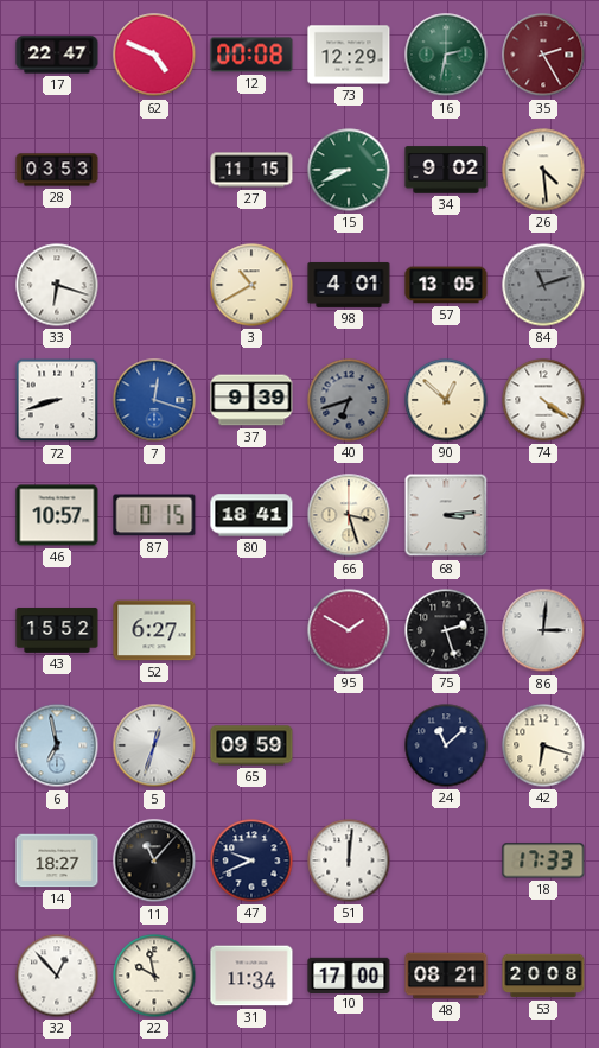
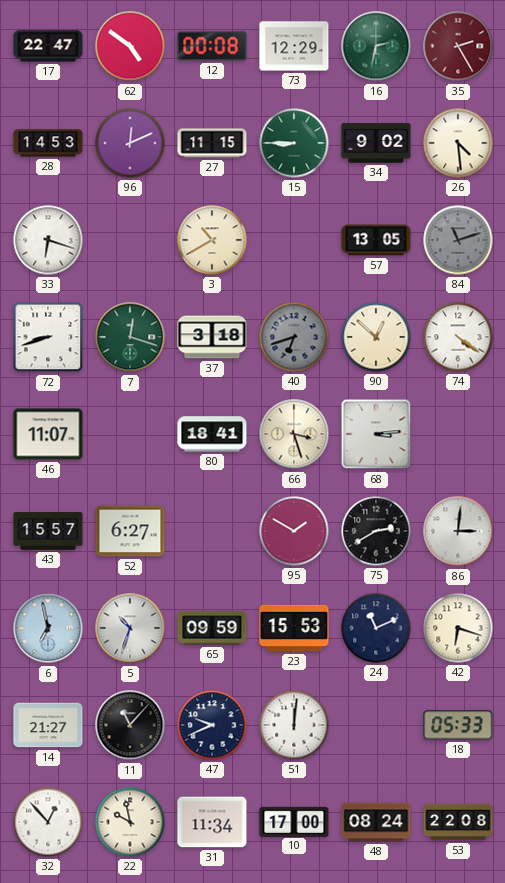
62: 4:49 -> 4:51
28: 03:53 -> 14:53
96: none -> 12:11
15: 8:41 -> 8:45
98: 4:01 -> none
7 dial: blue -> green
37: 9:39 -> 3:18
46: 10:57 -> 11:07
87: 0:15 -> none
43: 15:52 -> 15:57
75: 2:27 -> 2:40
5: 12:33 -> 10:33
23: none -> 15:53
24: 11:08 -> 11:11
14: 18:27 -> 21:27
18: 17:33 -> 05:33
48: 08:21 -> 08:24
53: 20:08 -> 22:08
